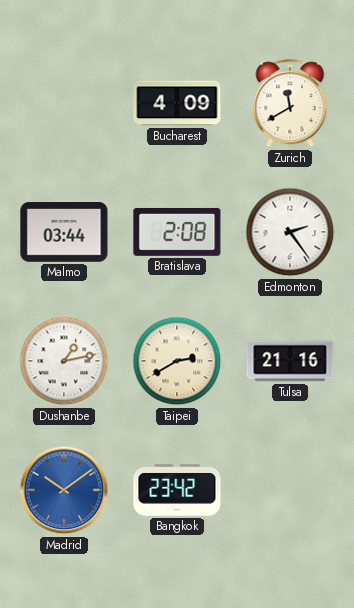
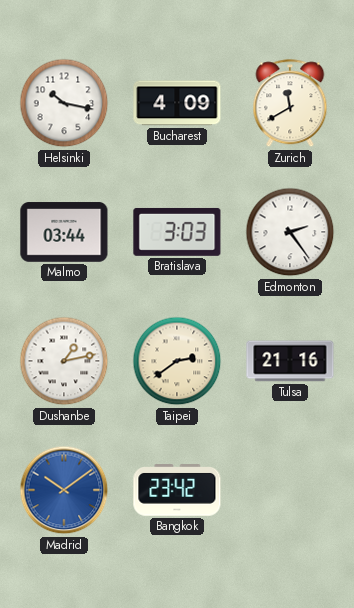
Helsinki: none -> 10:17
Bratislava: 2:08 -> 3:03
Taipei: 2:40 -> 2:39
